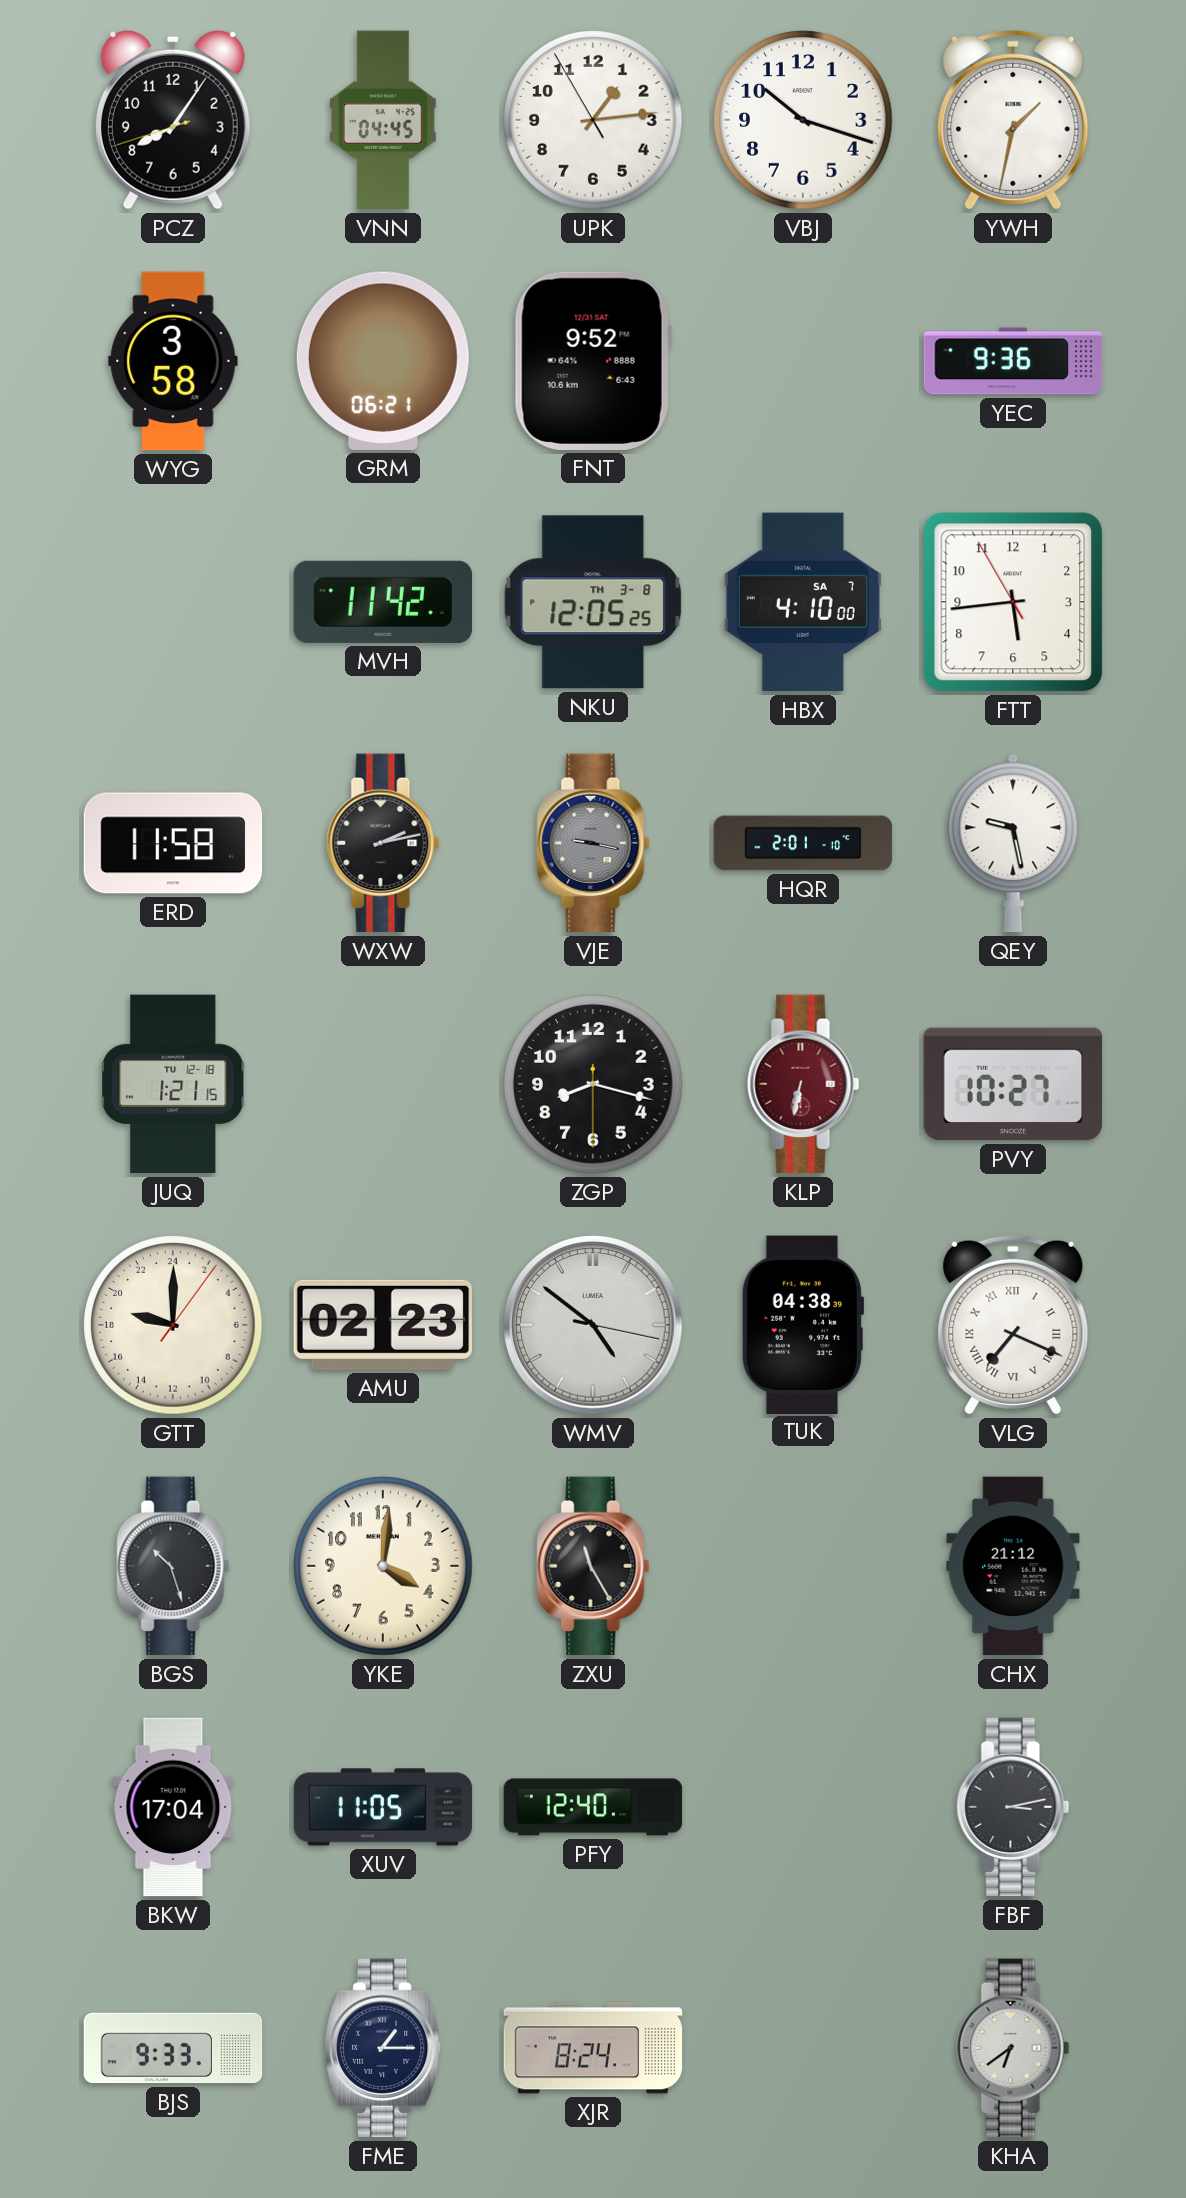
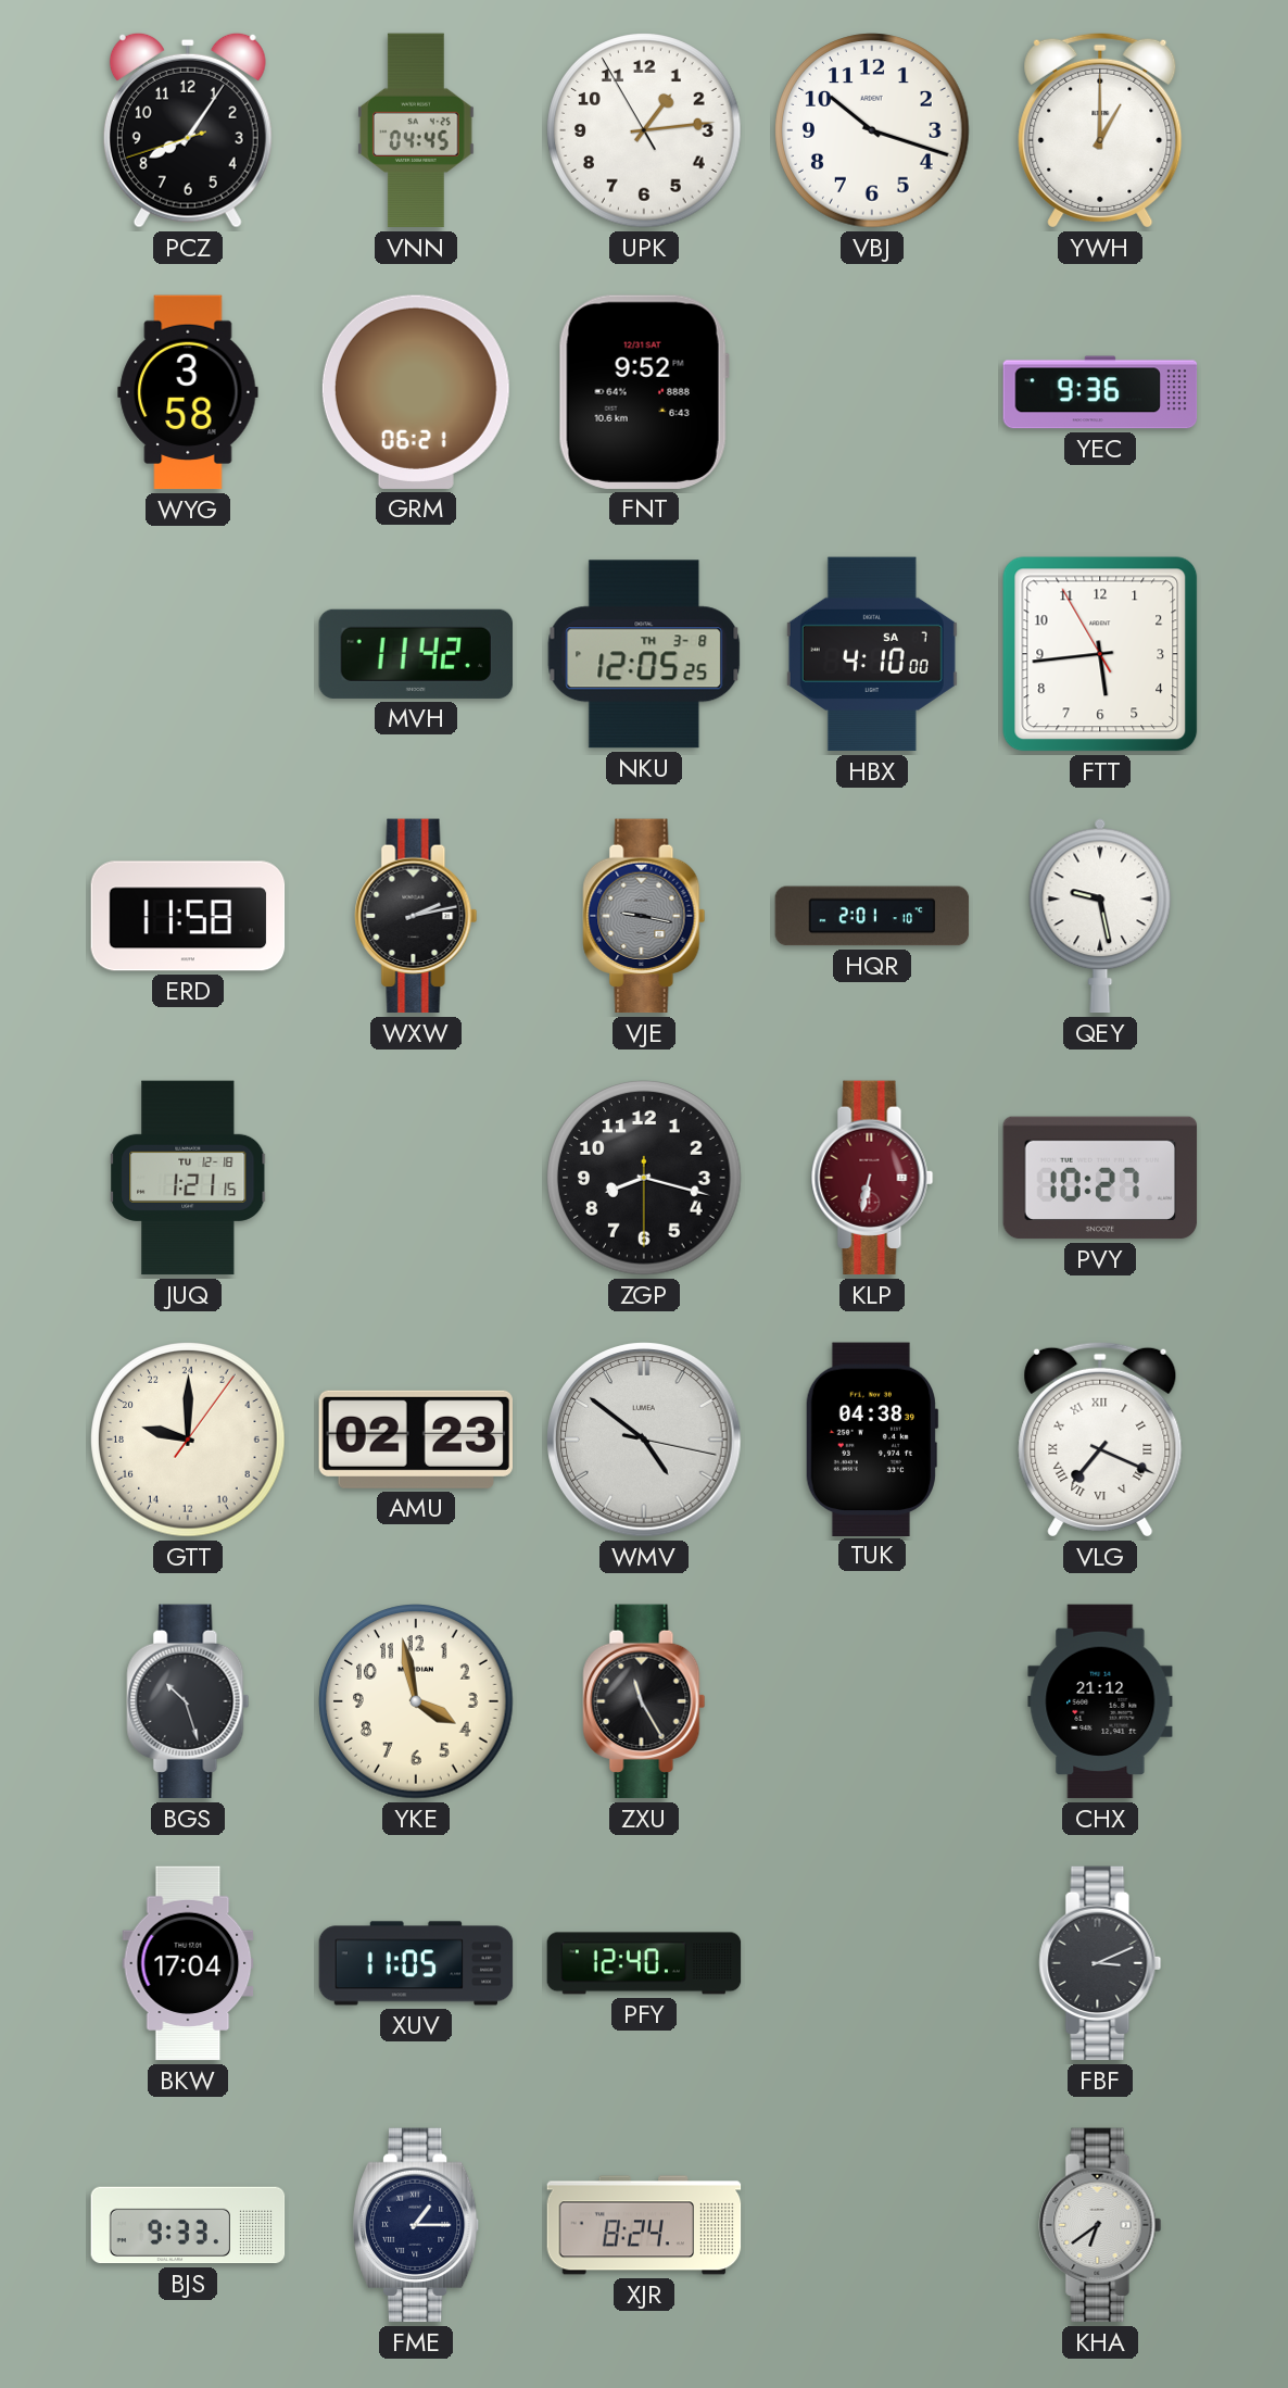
YWH: 1:32 -> 1:00
YKE: 4:01 -> 3:58
FBF: 3:13 -> 3:11
